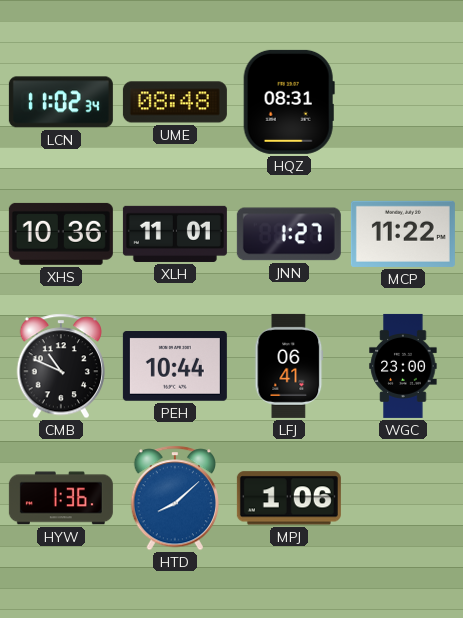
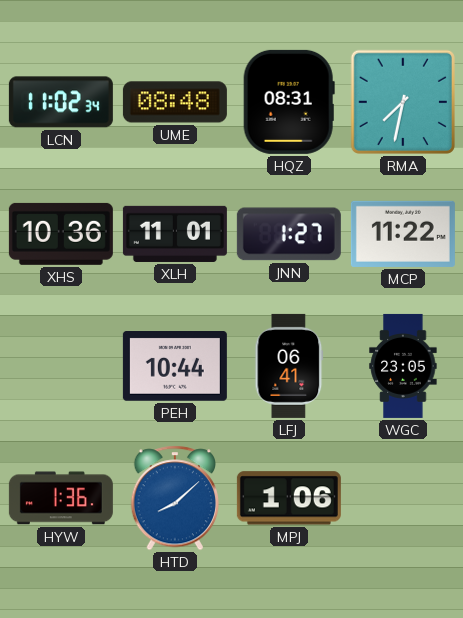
RMA: none -> 7:32
CMB: 10:49 -> none
WGC: 23:00 -> 23:05
